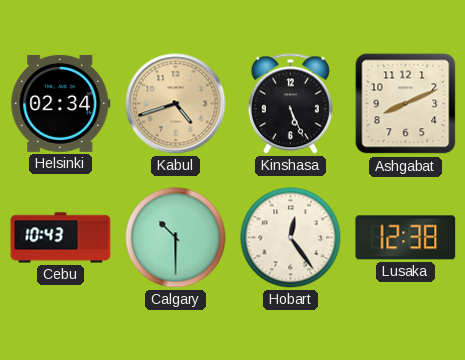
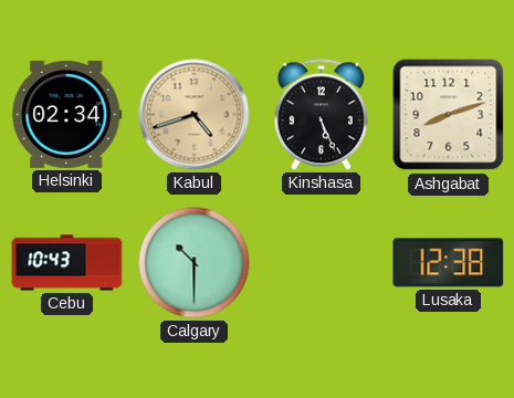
Ashgabat: 8:11 -> 8:12
Hobart: 12:24 -> none
